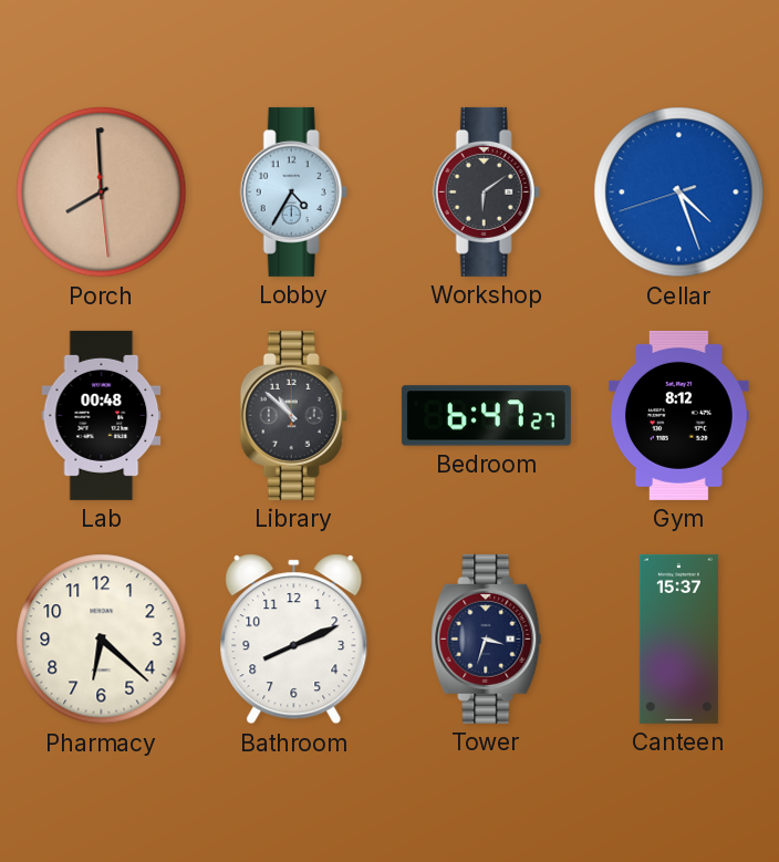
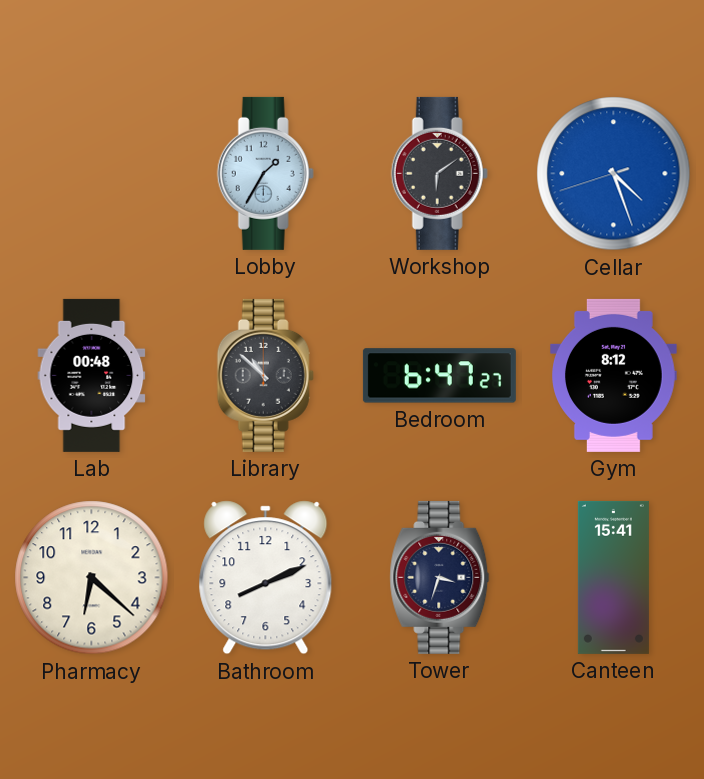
Porch: 7:59 -> none
Lobby: 4:35 -> 1:35
Canteen: 15:37 -> 15:41
